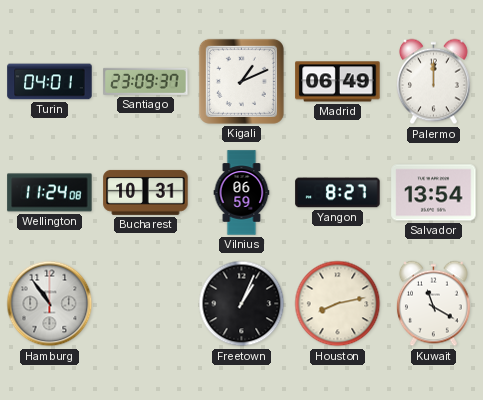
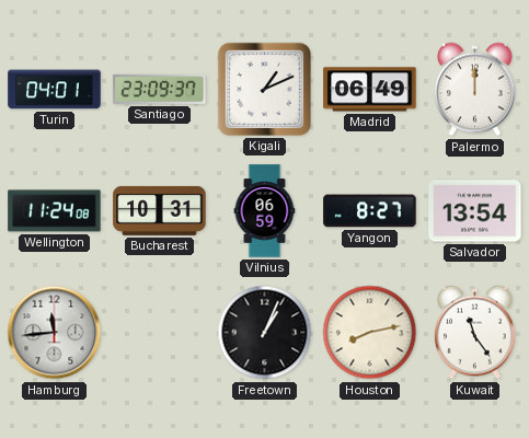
Hamburg: 10:54 -> 11:44
Kuwait: 11:20 -> 11:24
